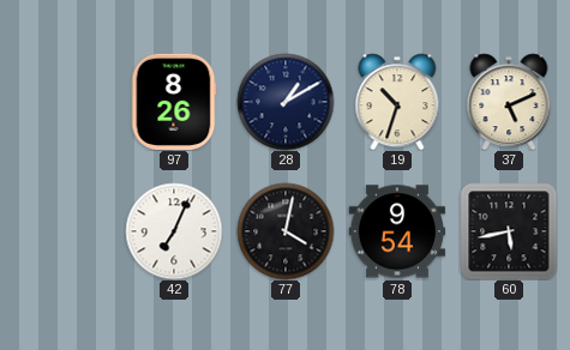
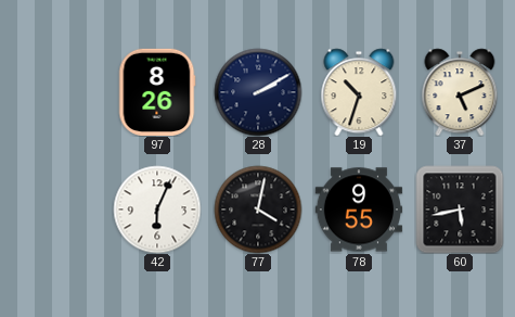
28: 1:10 -> 2:10
42: 7:04 -> 6:04
78: 9:54 -> 9:55
